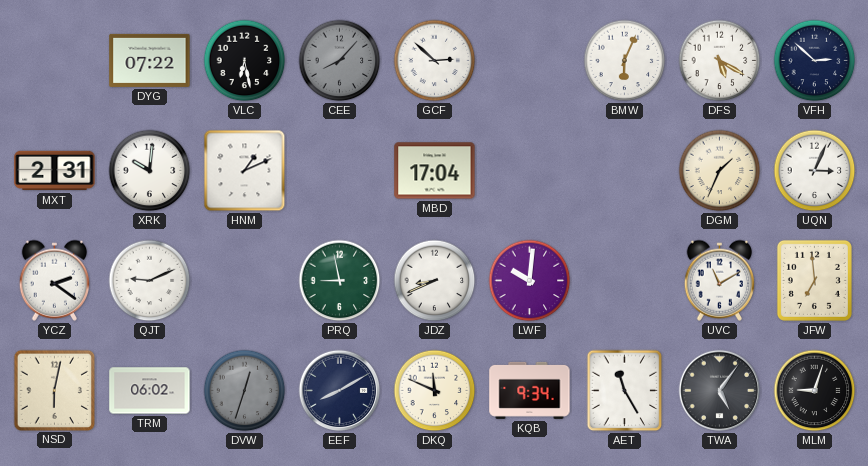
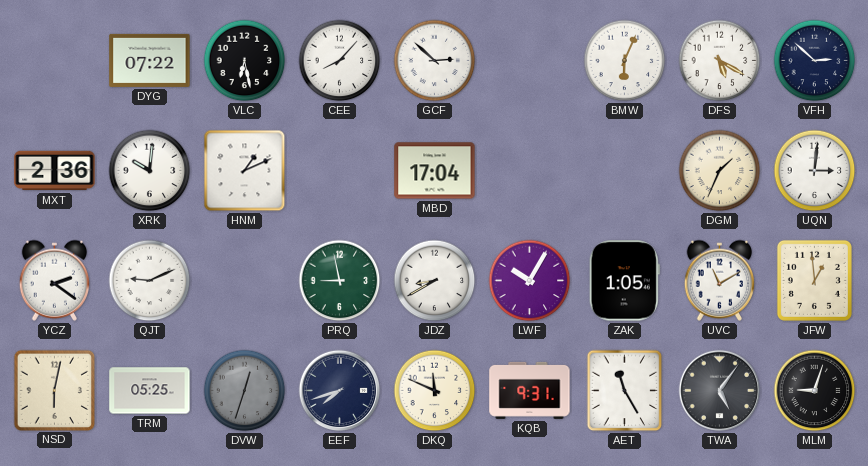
CEE dial: grey -> white
MXT: 2:31 -> 2:36
UQN: 3:04 -> 3:01
JDZ: 8:41 -> 8:40
LWF: 10:01 -> 10:05
ZAK: none -> 1:05
JFW: 6:59 -> 12:59
TRM: 06:02 -> 05:25
EEF: 8:10 -> 7:42
KQB: 9:34 -> 9:31
